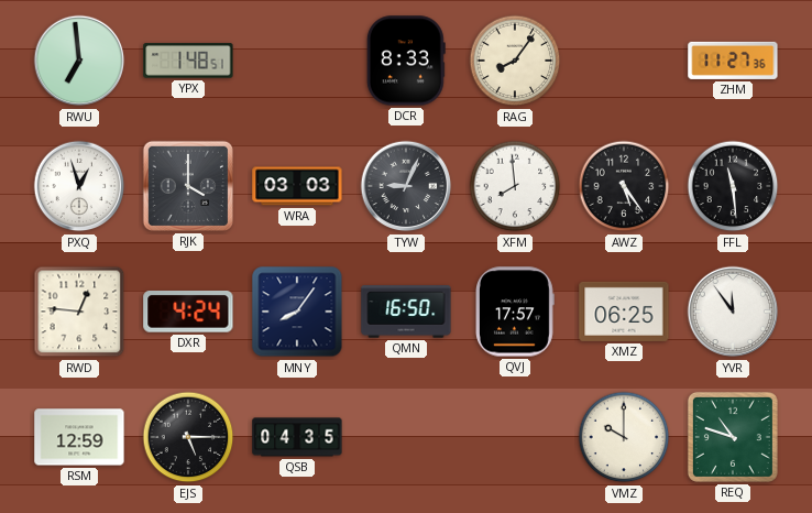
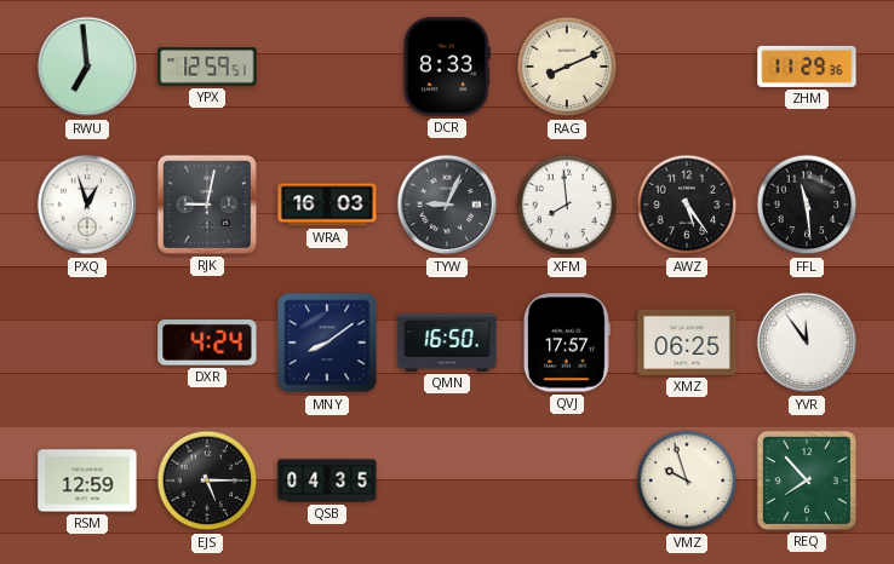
YPX: 1:48 -> 12:59
RAG: 8:06 -> 8:11
ZHM: 11:27 -> 11:29
RJK: 4:00 -> 9:02
WRA: 03:03 -> 16:03
RWD: 12:46 -> none
MNY: 8:06 -> 8:09
VMZ: 10:00 -> 9:57
REQ: 10:48 -> 7:53
